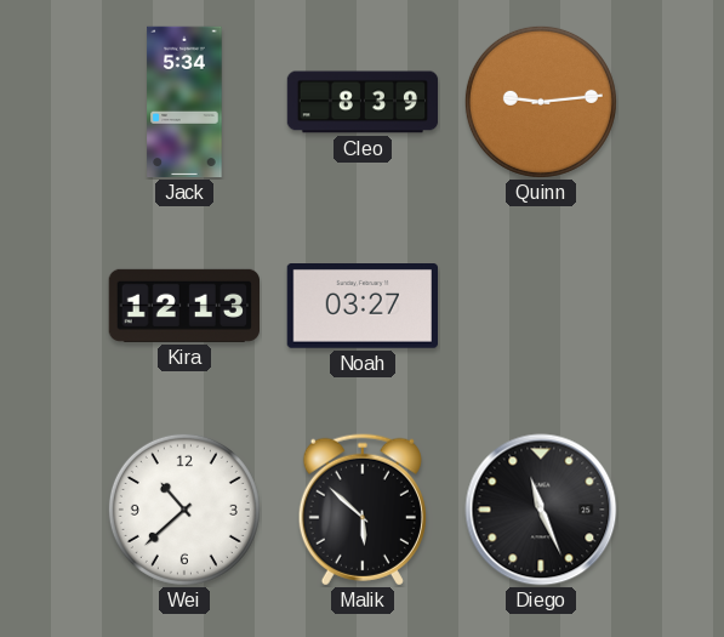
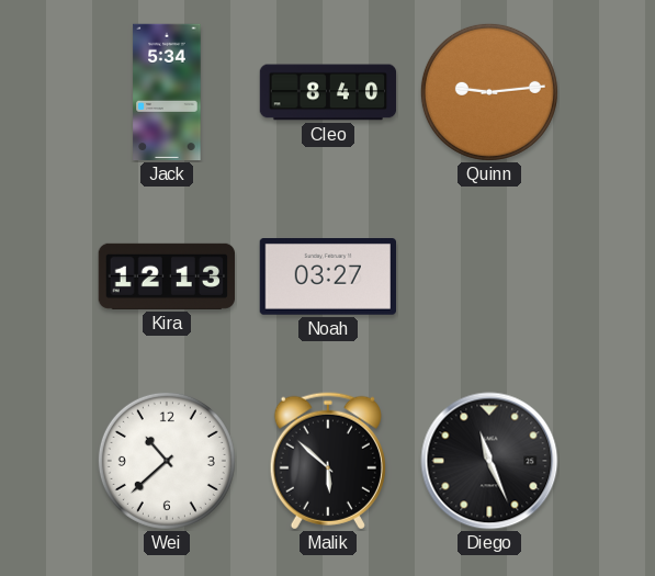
Cleo: 8:39 -> 8:40
